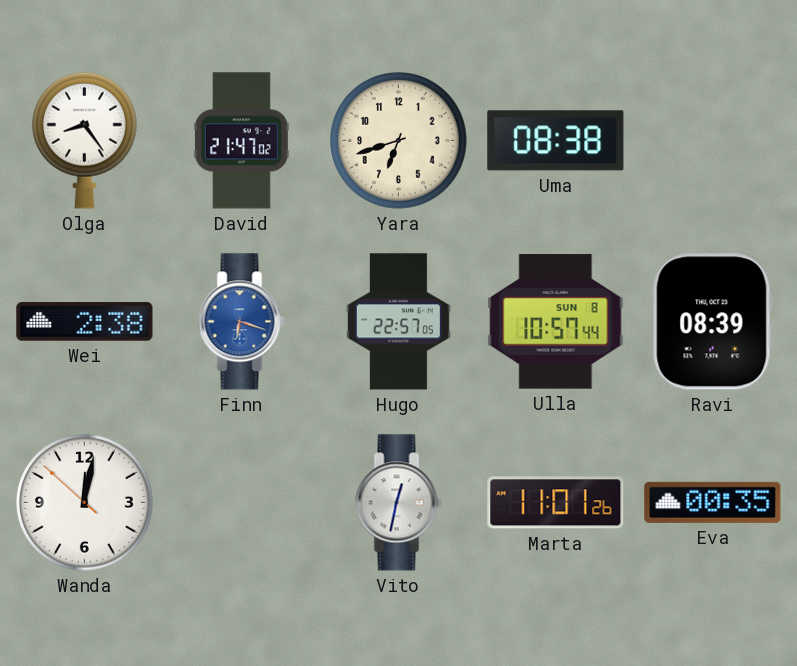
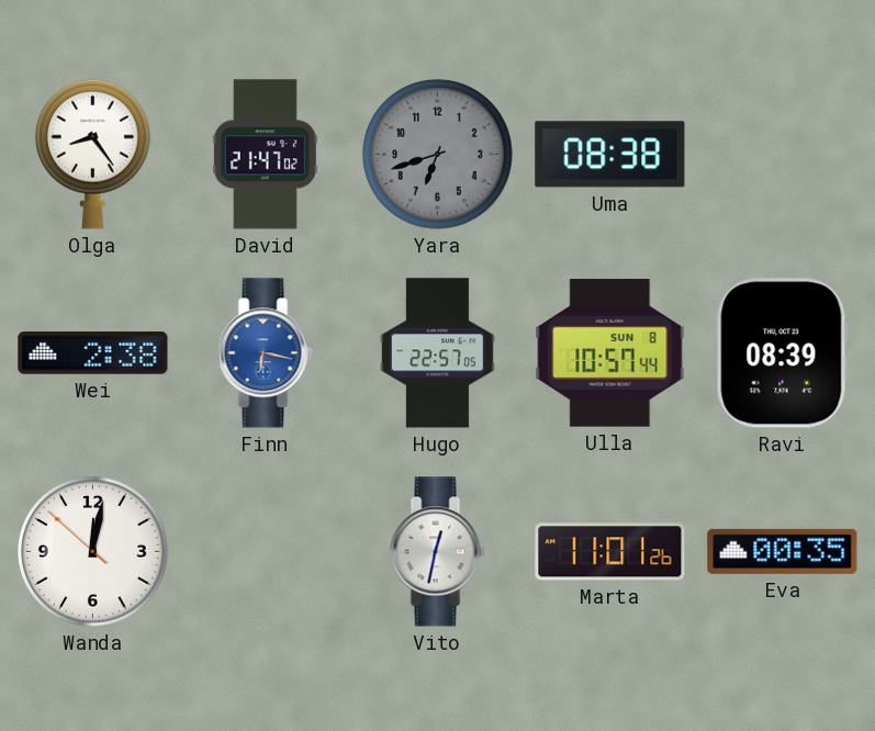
Yara dial: cream -> grey
Finn: 6:18 -> 6:17
